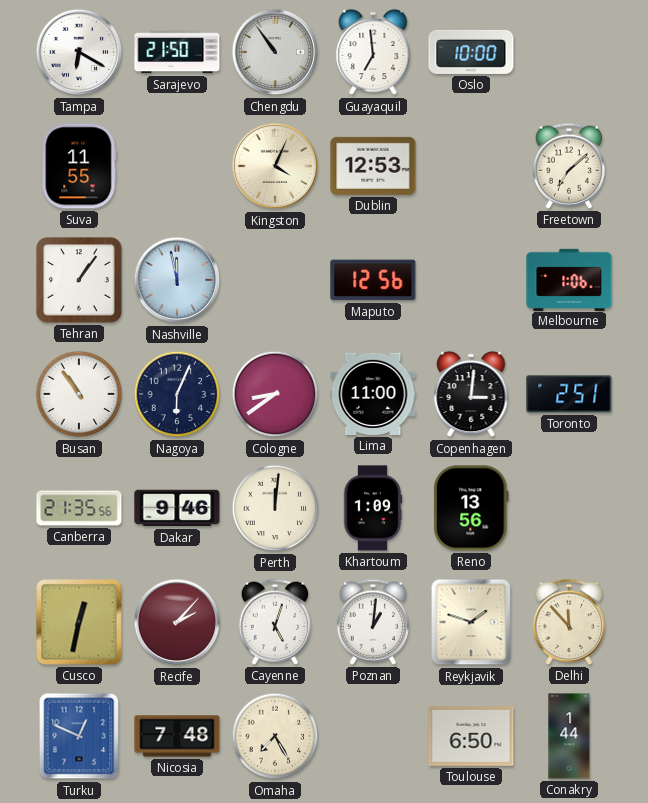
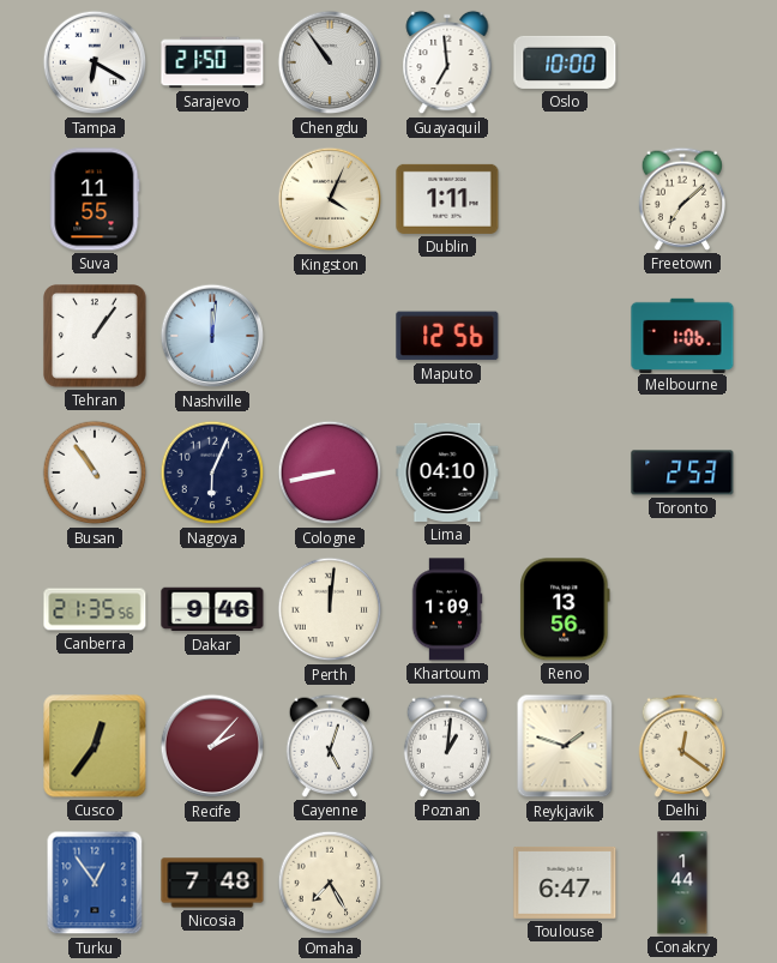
Dublin: 12:53 -> 1:11
Nashville: 11:58 -> 12:01
Cologne: 8:39 -> 8:43
Lima: 11:00 -> 04:10
Copenhagen: 3:01 -> none
Toronto: 2:51 -> 2:53
Cusco: 12:32 -> 12:36
Delhi: 11:53 -> 12:21
Turku: 12:49 -> 12:54
Toulouse: 6:50 -> 6:47
